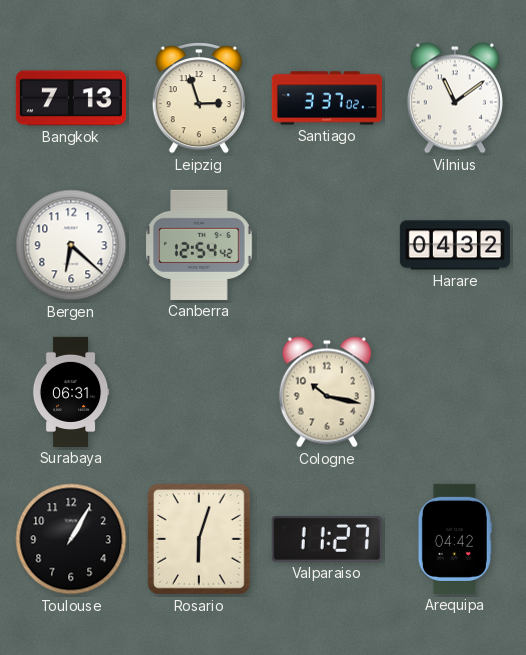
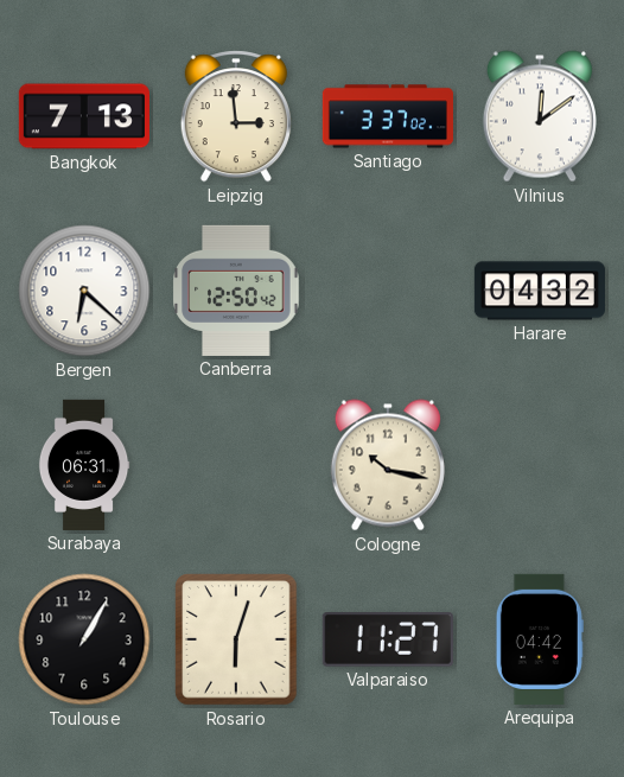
Leipzig: 2:57 -> 2:59
Vilnius: 11:09 -> 12:09
Canberra: 12:54 -> 12:50
